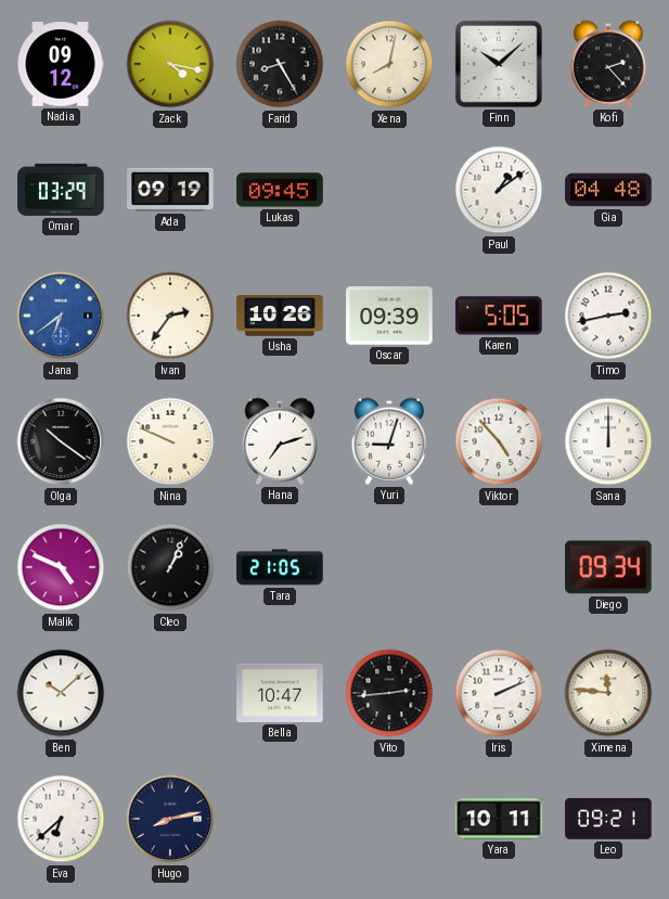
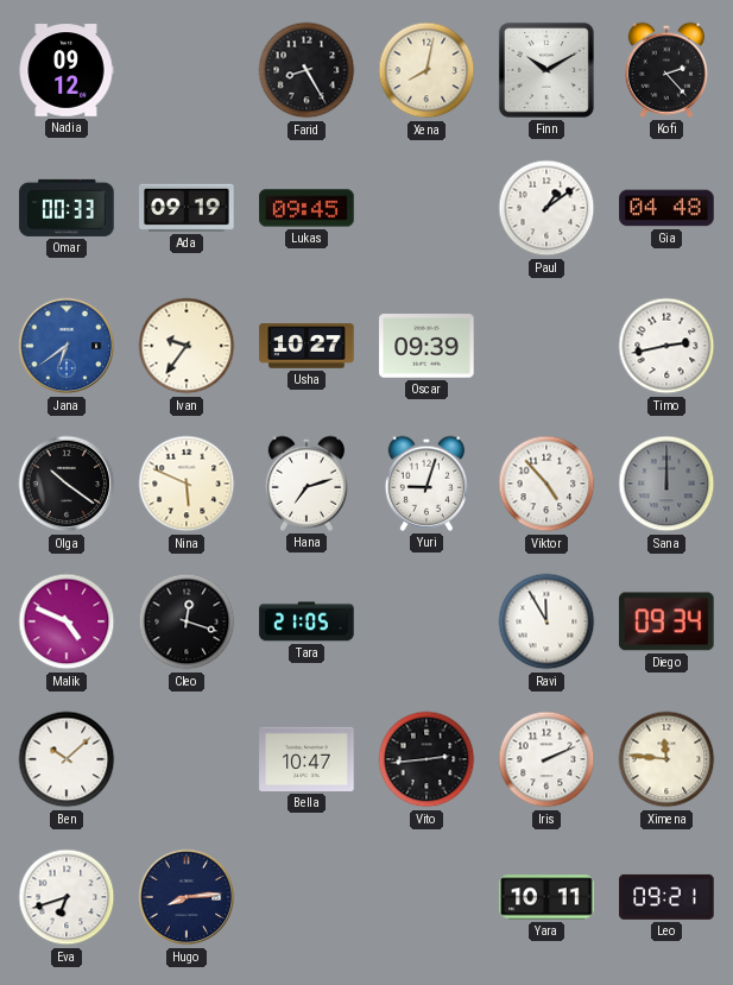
Zack: 4:17 -> none
Finn: 10:08 -> 10:10
Omar: 03:29 -> 00:33
Ivan: 2:36 -> 9:36
Usha: 10:26 -> 10:27
Karen: 5:05 -> none
Nina: 9:49 -> 5:49
Sana dial: white -> grey
Cleo: 1:04 -> 12:18
Ravi: none -> 11:55
Eva: 6:38 -> 6:42
Hugo: 8:13 -> 8:14
